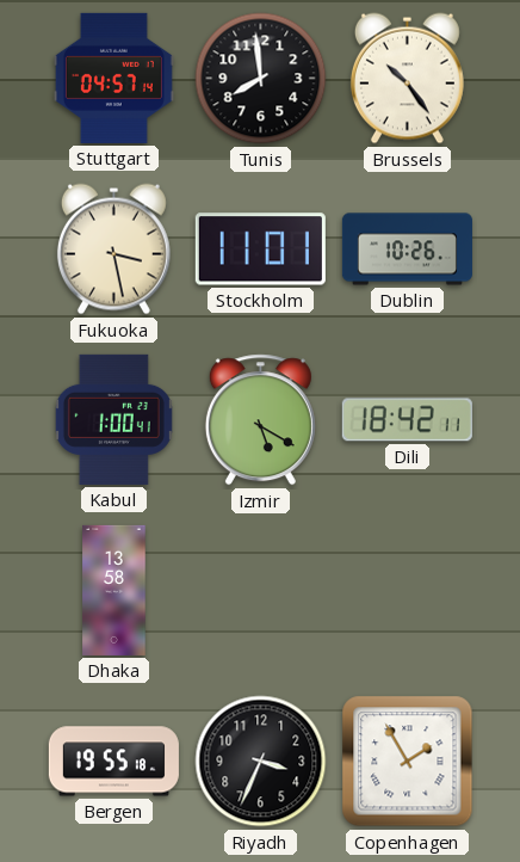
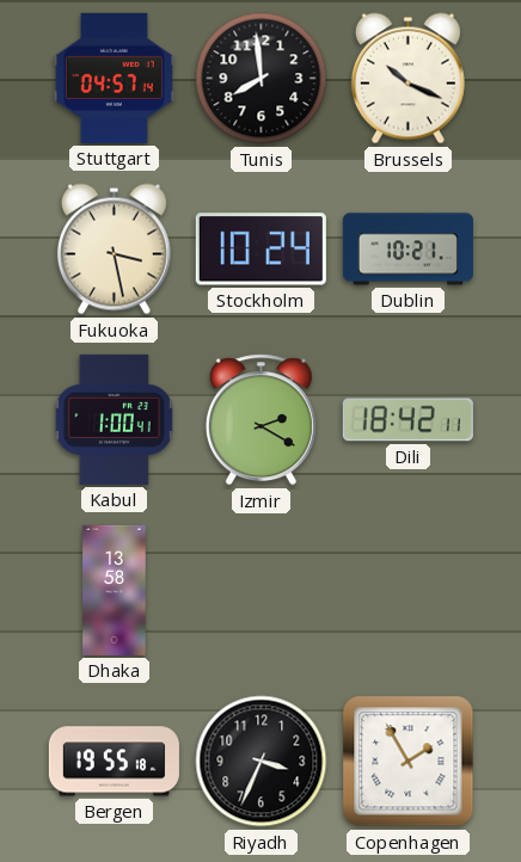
Brussels: 10:24 -> 10:19
Stockholm: 11:01 -> 10:24
Dublin: 10:26 -> 10:21
Izmir: 5:20 -> 2:20
